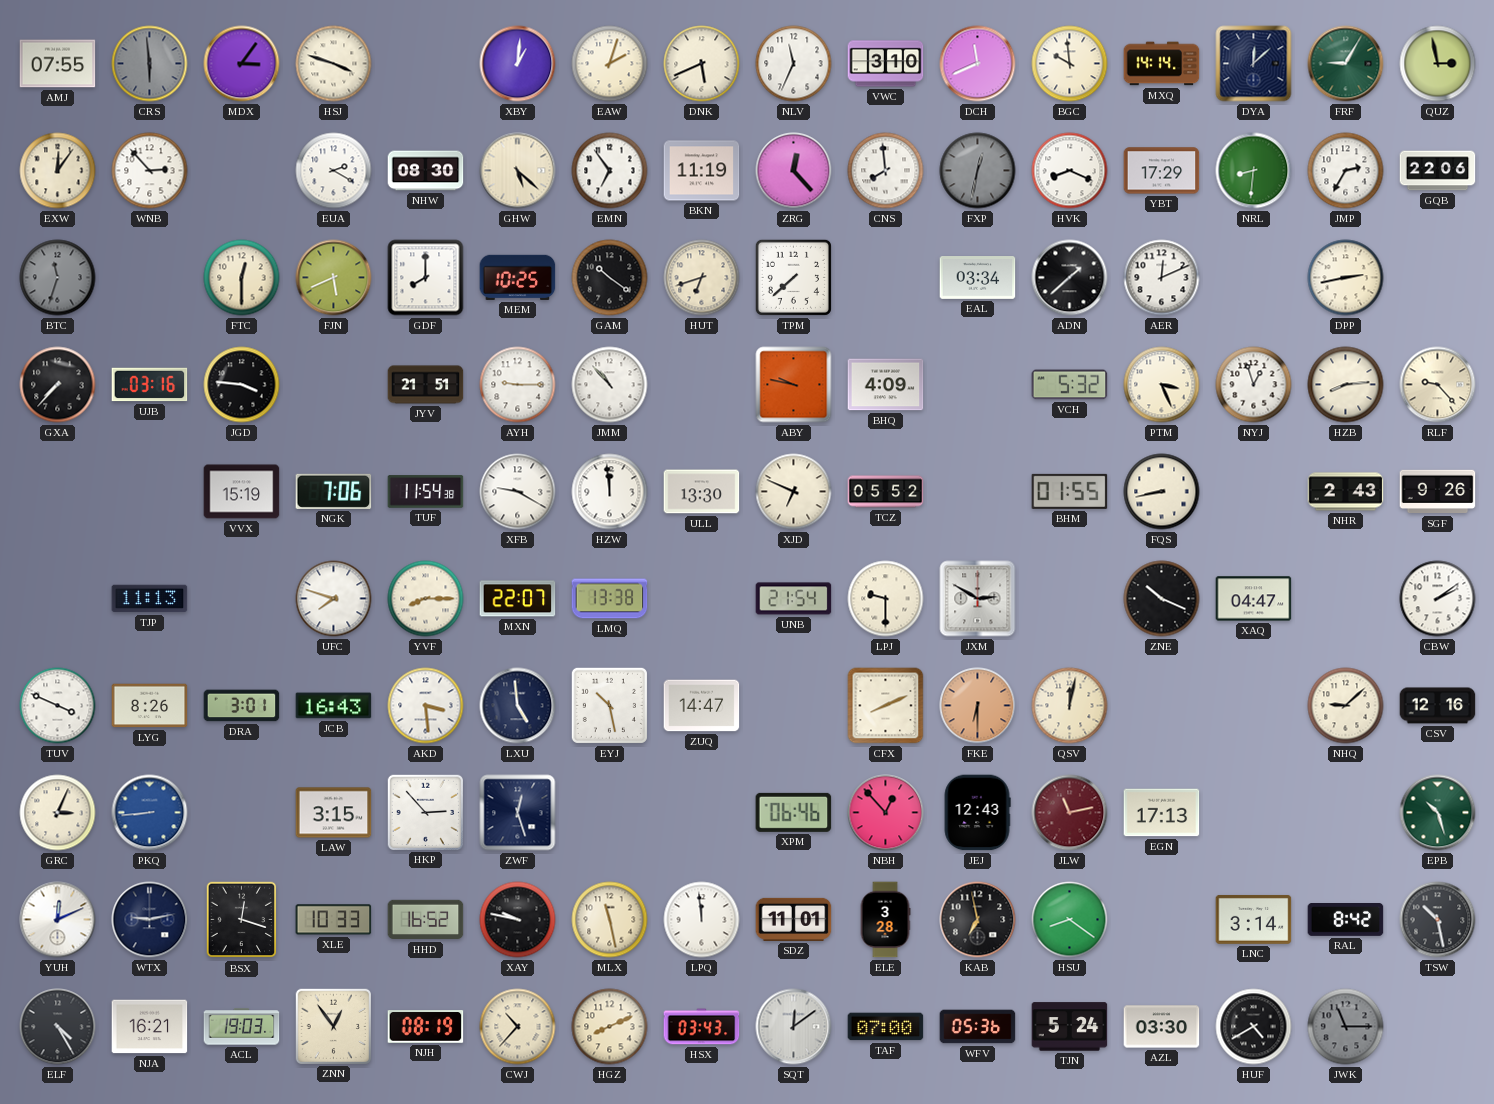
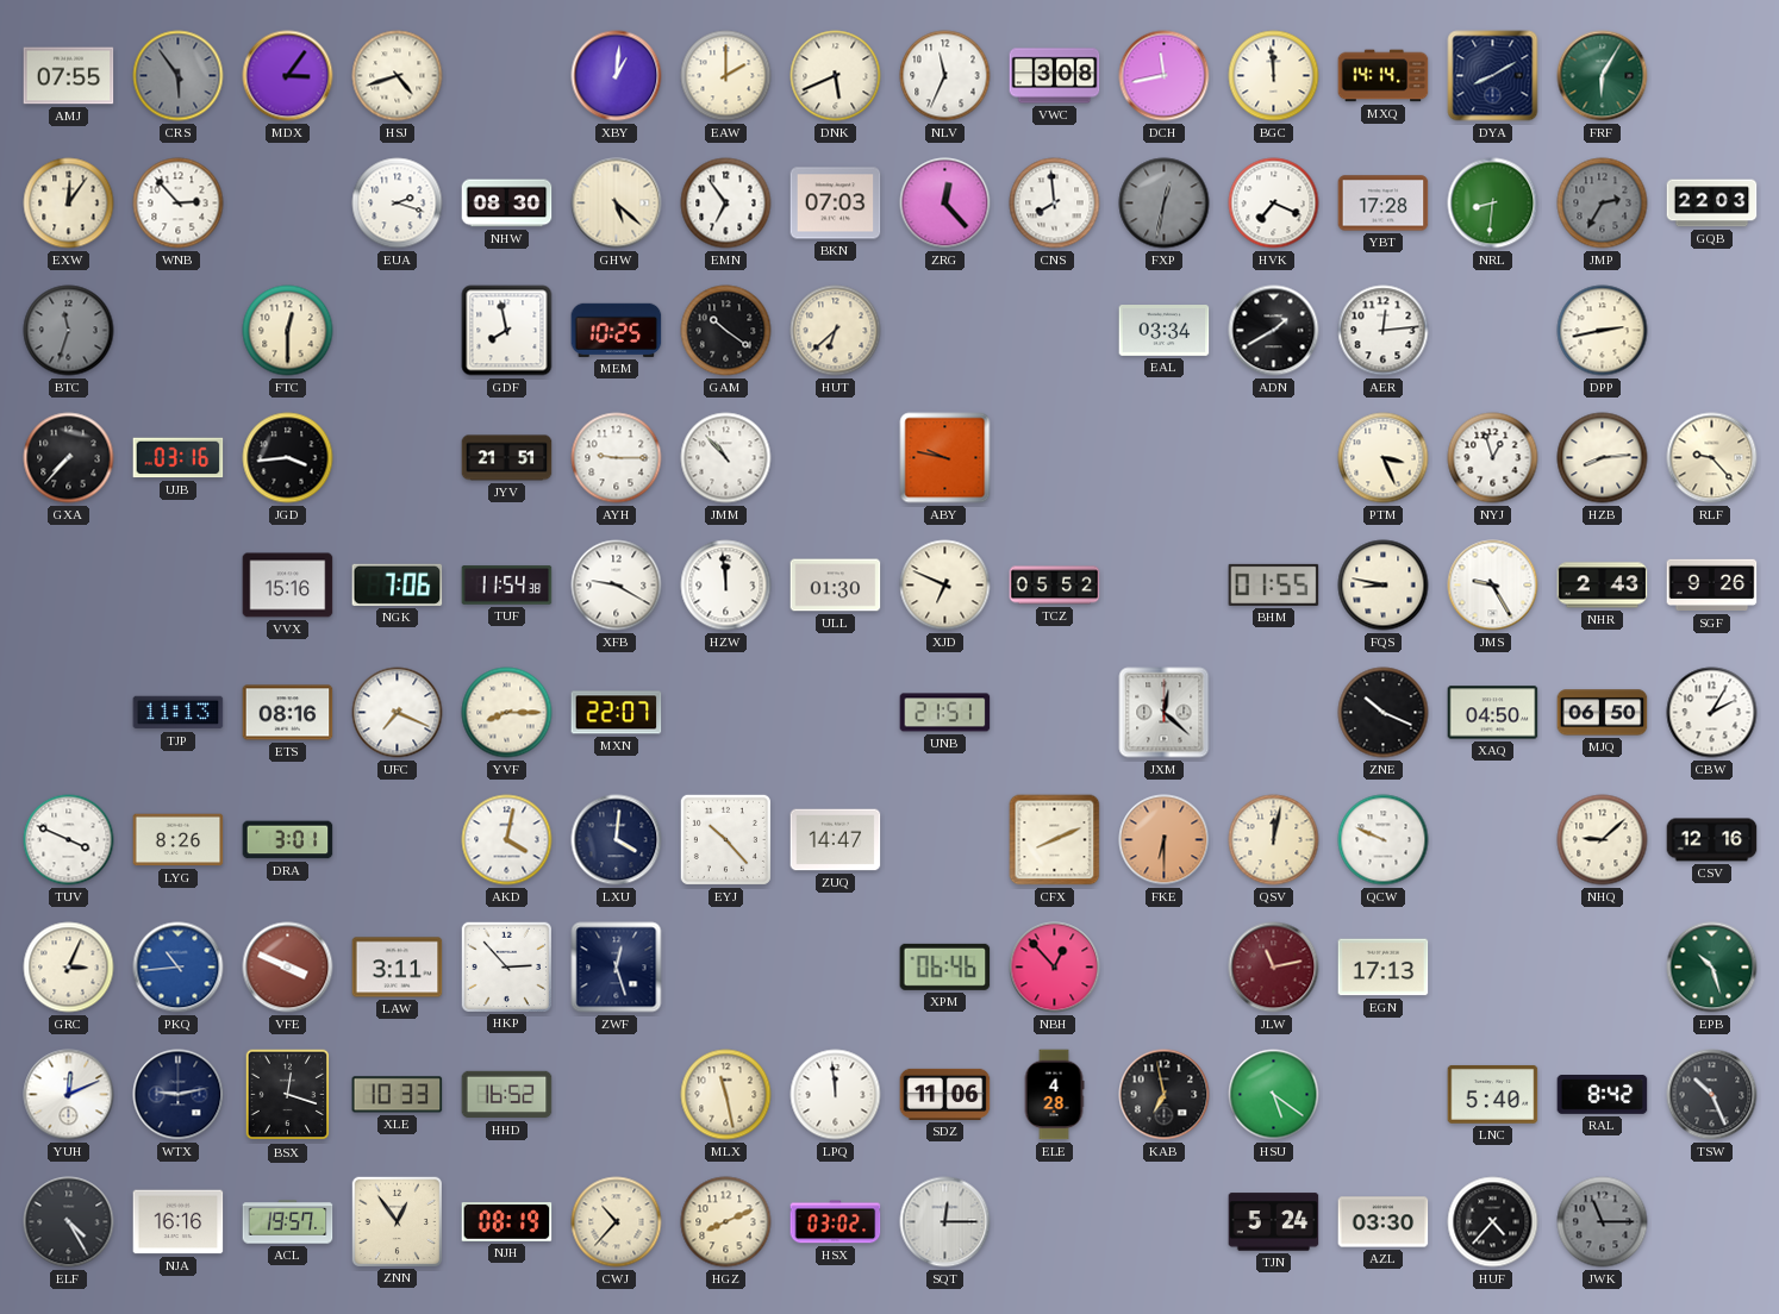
CRS: 5:59 -> 5:54
HSJ: 3:48 -> 4:42
EAW: 2:03 -> 2:00
VWC: 3:10 -> 3:08
DCH: 11:41 -> 11:43
BGC: 9:59 -> 11:59
DYA: 12:08 -> 8:10
FRF: 9:05 -> 6:05
QUZ: 2:58 -> none
EUA: 2:20 -> 2:18
BKN: 11:19 -> 07:03
HVK: 8:19 -> 7:19
YBT: 17:29 -> 17:28
JMP dial: white -> grey
GQB: 22:06 -> 22:03
FJN: 5:41 -> none
GDF: 8:00 -> 7:58
HUT: 6:42 -> 6:38
TPM: 7:38 -> none
ADN: 1:38 -> 1:40
AER: 12:11 -> 12:14
JGD: 3:46 -> 3:44
BHQ: 4:09 -> none
VCH: 5:32 -> none
VVX: 15:19 -> 15:16
ULL: 13:30 -> 01:30
FQS: 8:43 -> 8:47
JMS: none -> 9:25
ETS: none -> 08:16
UFC: 7:48 -> 7:19
LMQ: 13:38 -> none
UNB: 21:54 -> 21:51
LPJ: 9:30 -> none
JXM: 2:50 -> 12:22
XAQ: 04:47 -> 04:50
MJQ: none -> 06:50
CBW: 2:09 -> 2:05
JCB: 16:43 -> none
AKD: 3:29 -> 4:02
LXU: 4:59 -> 4:01
EYJ: 10:28 -> 10:23
QCW: none -> 9:49
PKQ: 8:44 -> 10:44
VFE: none -> 3:49
LAW: 3:15 -> 3:11
JEJ: 12:43 -> none
XAY: 9:47 -> none
SDZ: 11:01 -> 11:06
ELE: 3:28 -> 4:28
HSU: 8:21 -> 5:21
LNC: 3:14 -> 5:40
TSW: 10:28 -> 10:26
NJA: 16:21 -> 16:16
ACL: 19:03 -> 19:57
HSX: 03:43 -> 03:02
SQT: 12:09 -> 12:15
TAF: 07:00 -> none
WFV: 05:36 -> none
HUF: 4:40 -> 4:37
